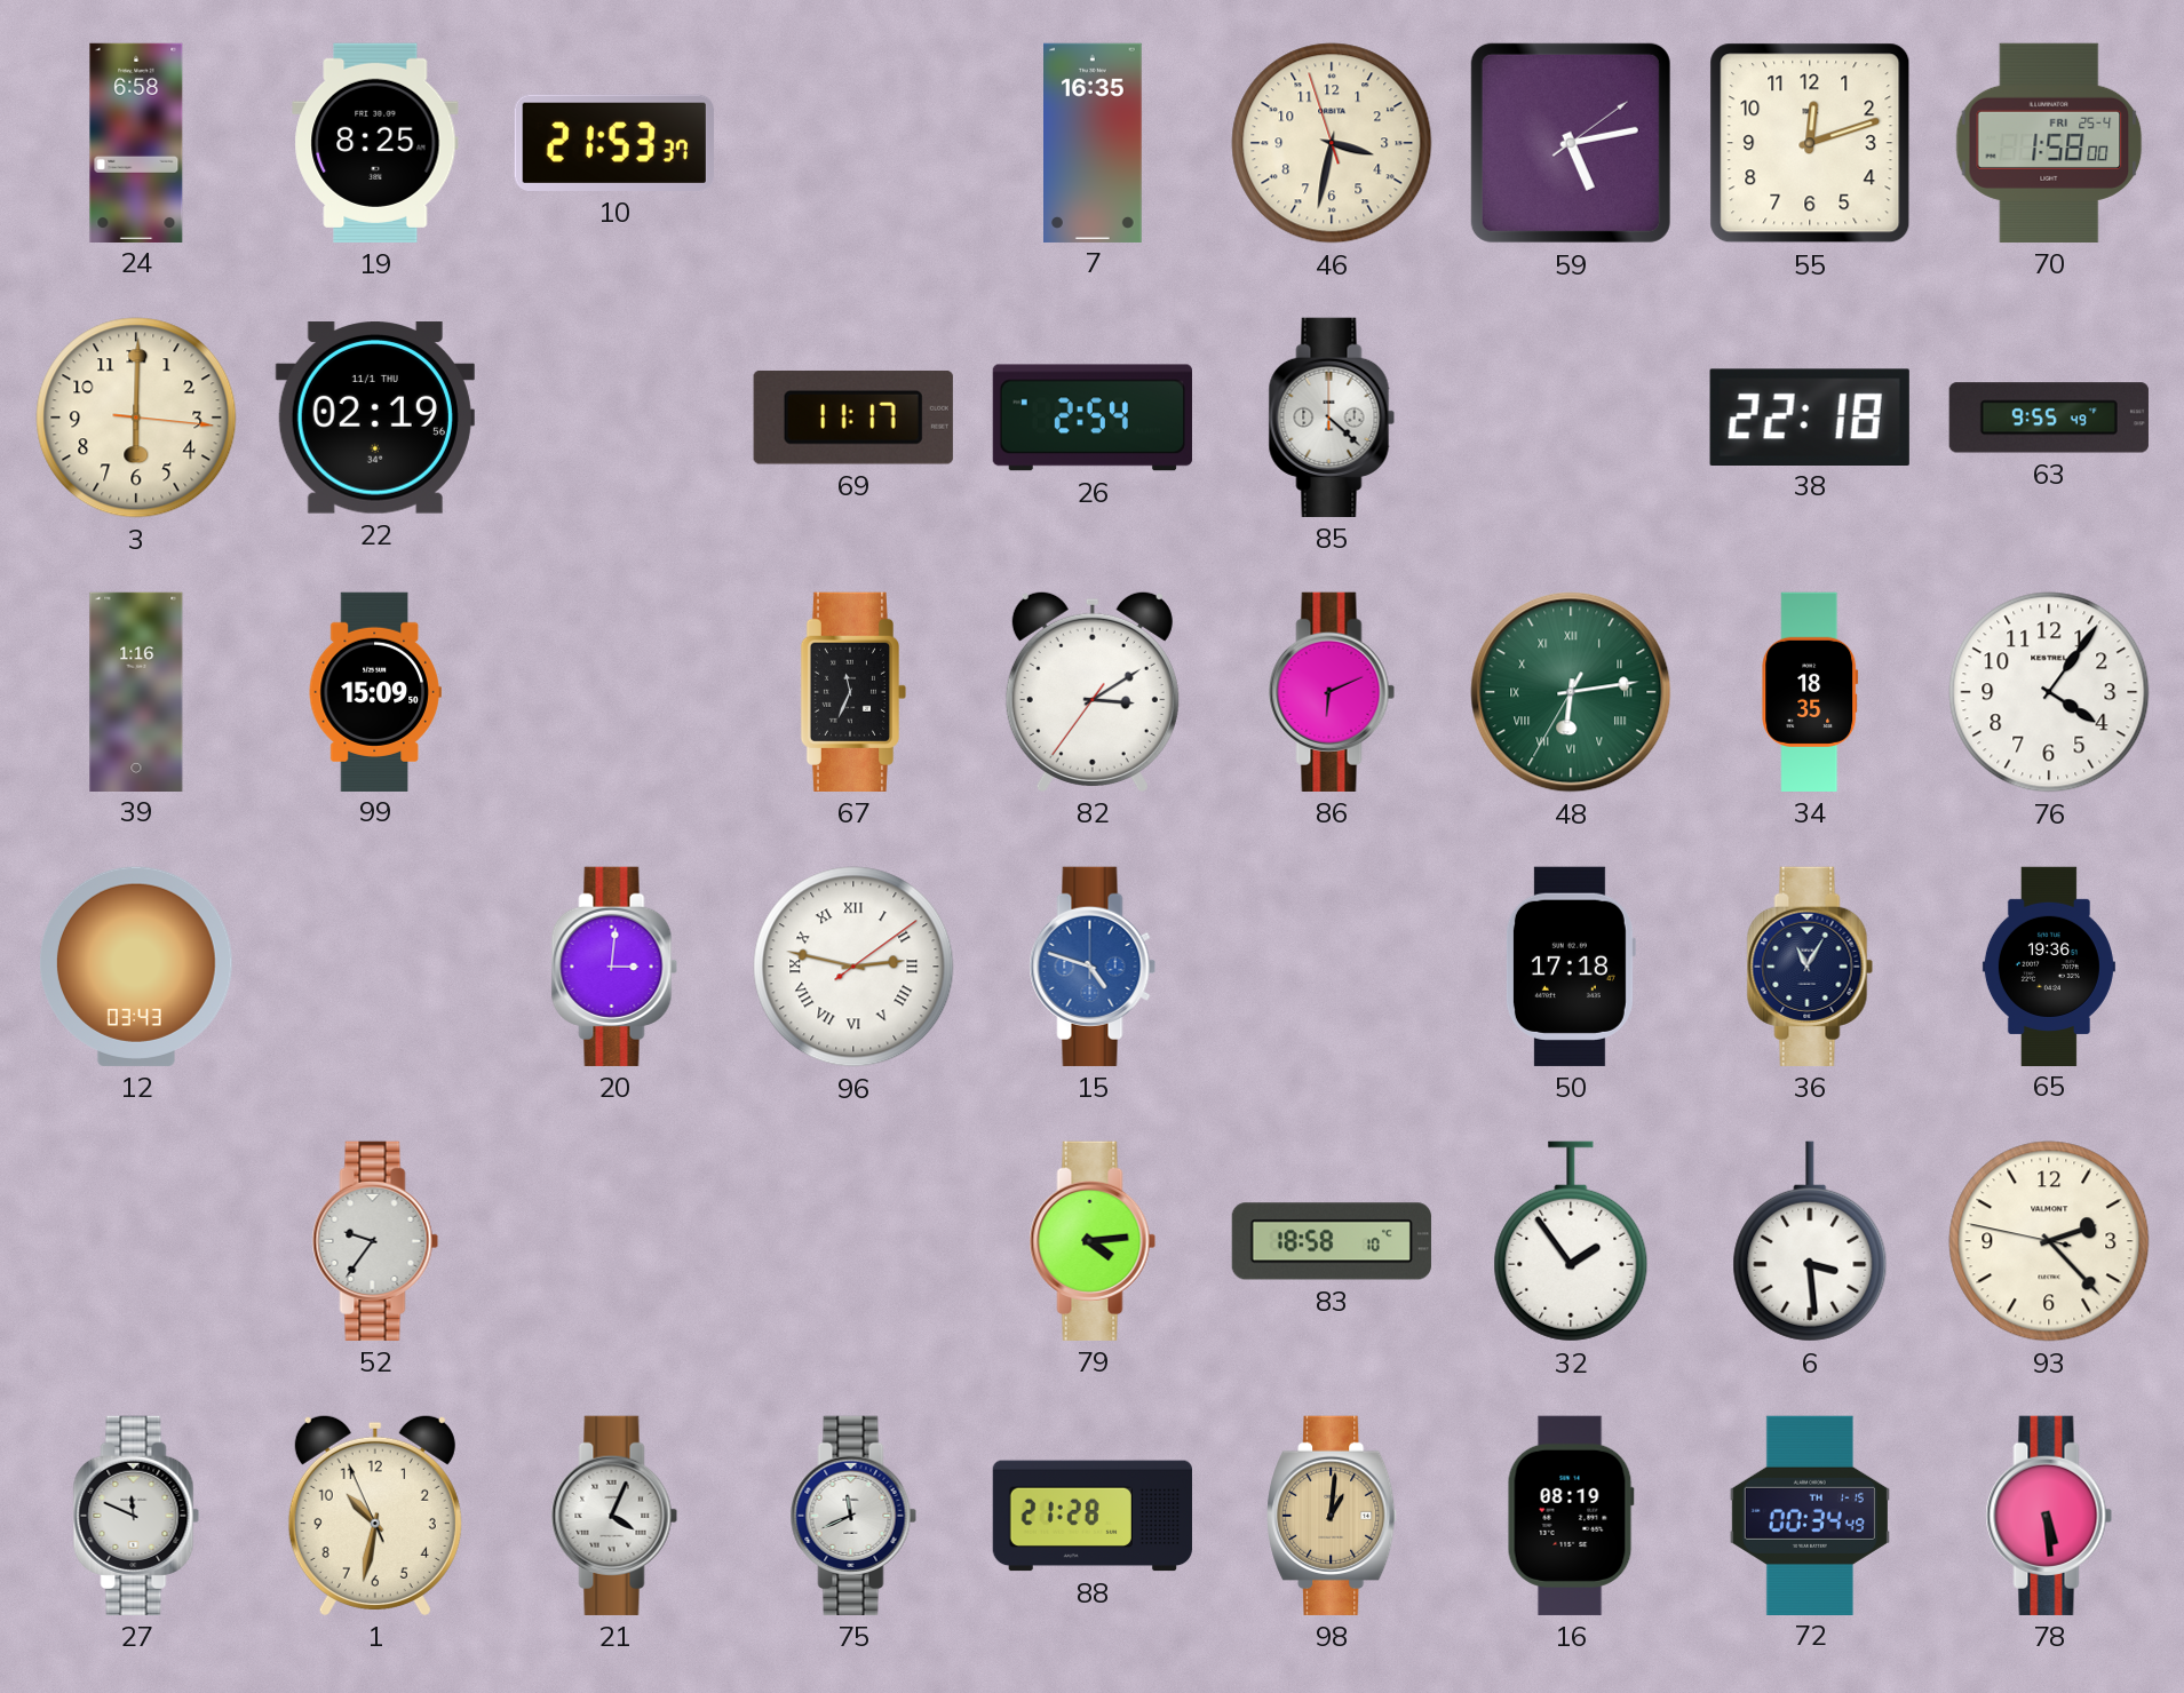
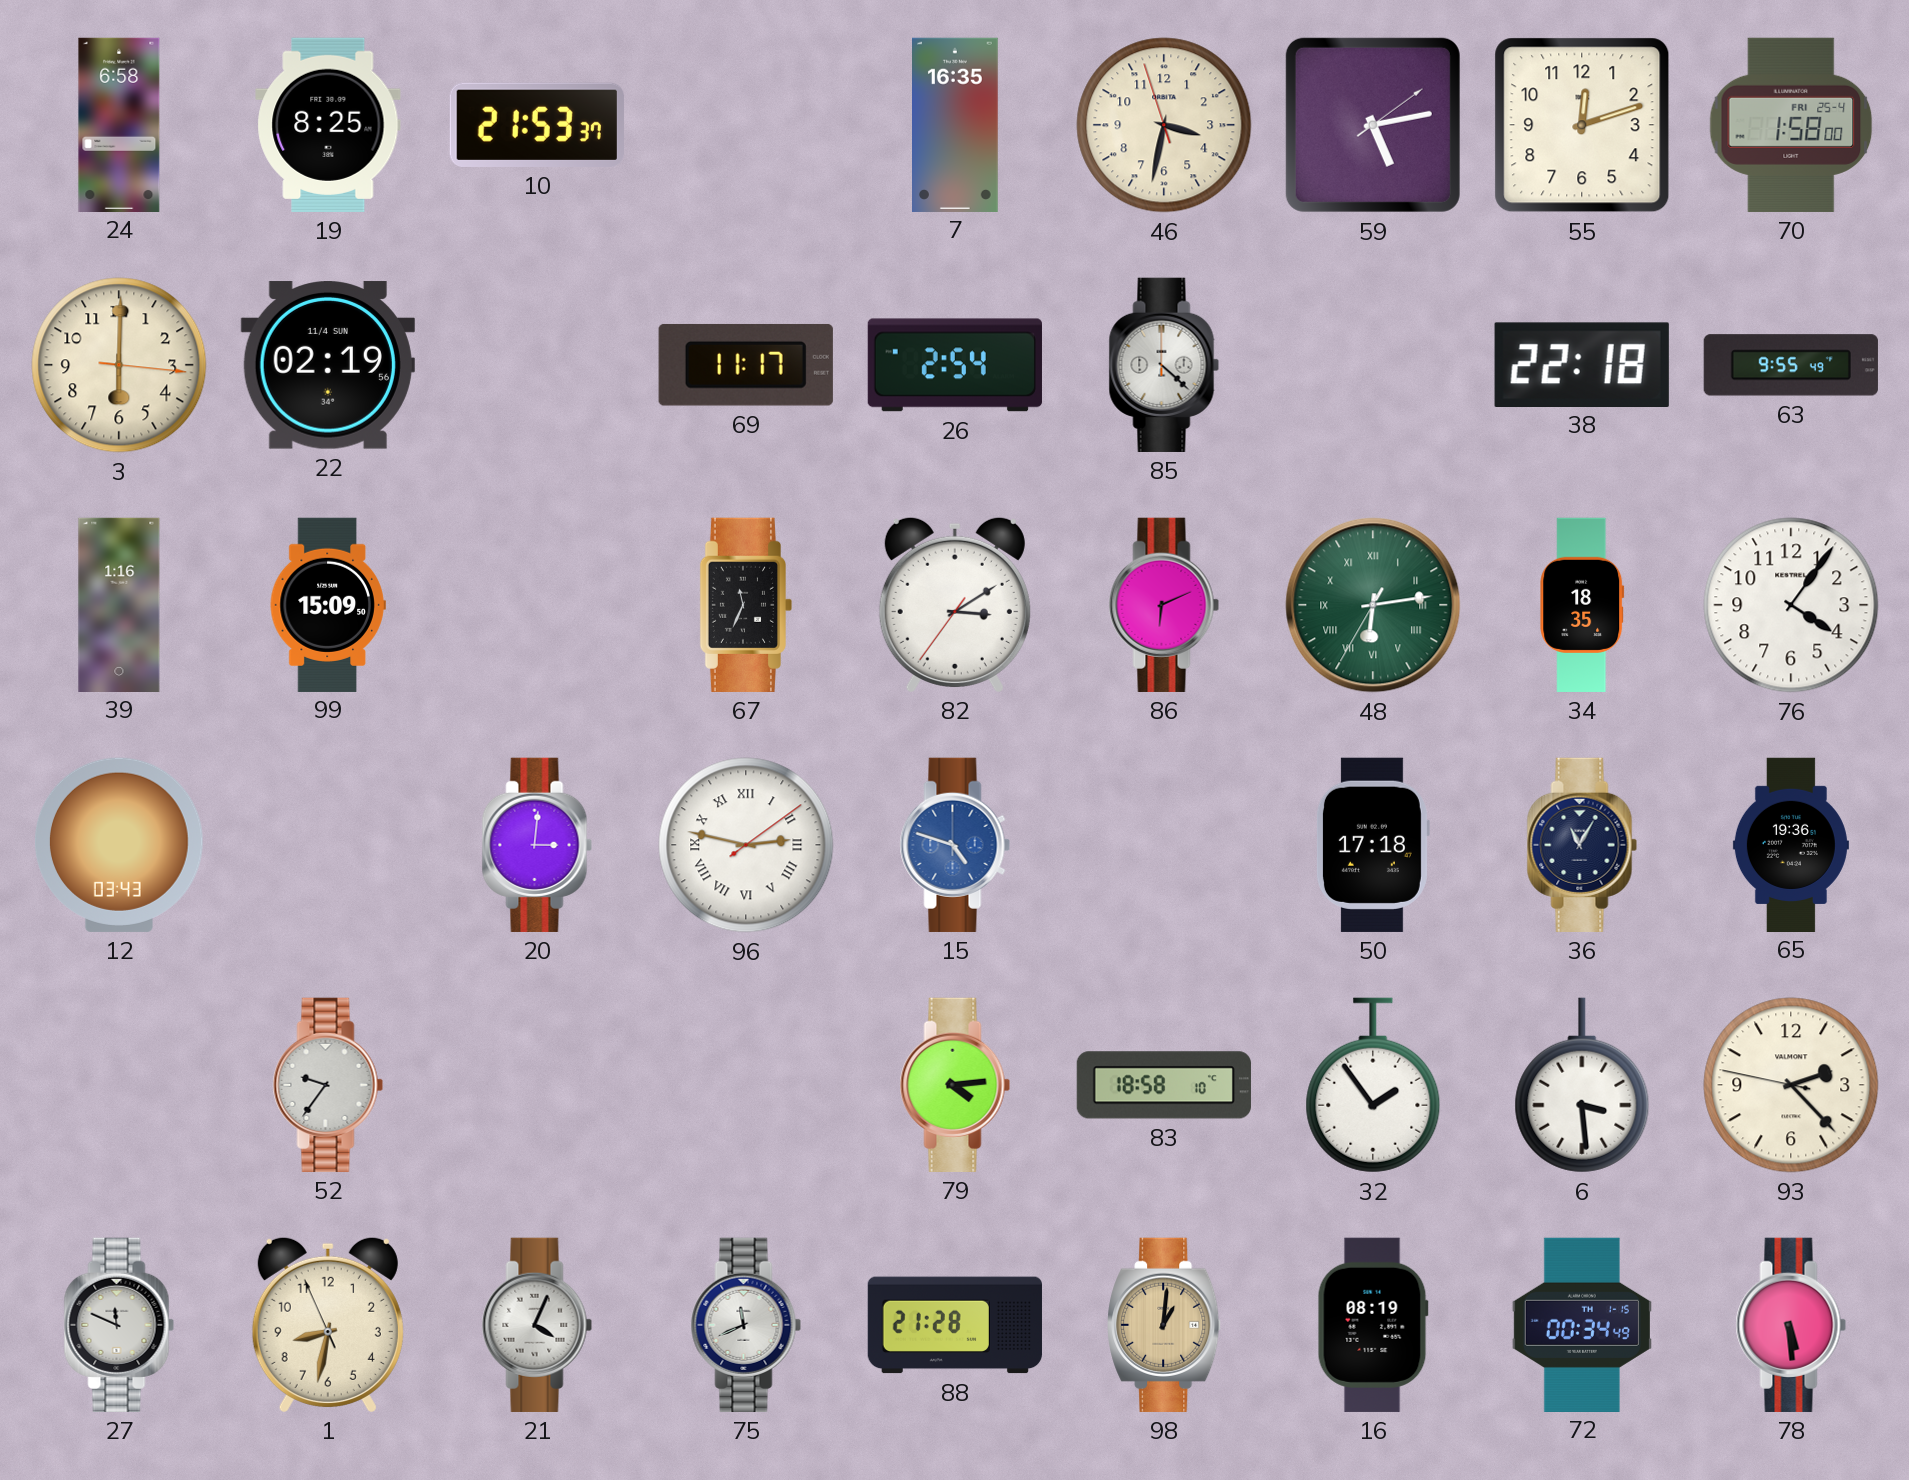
22 date: 11/1 THU -> 11/4 SUN
1: 10:31 -> 8:31
